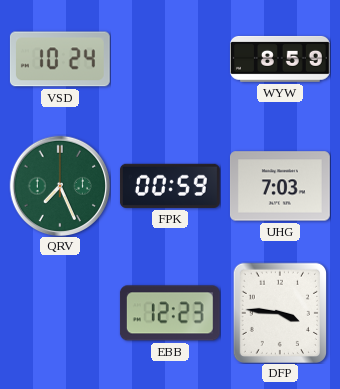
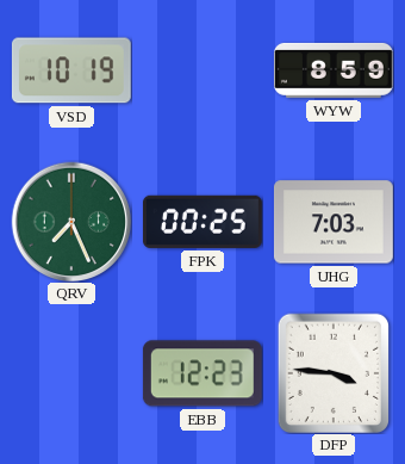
VSD: 10:24 -> 10:19
FPK: 00:59 -> 00:25
